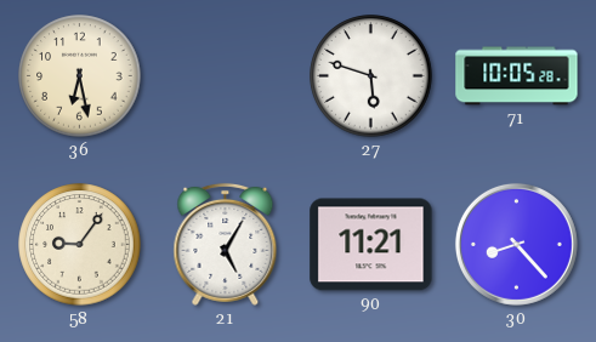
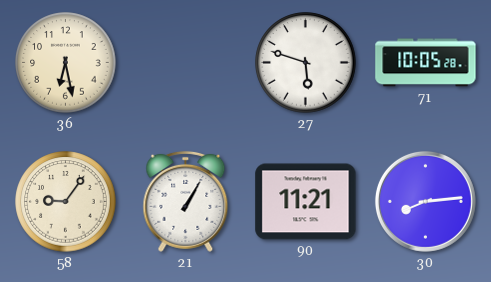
21: 5:05 -> 1:05
30: 8:23 -> 8:14
